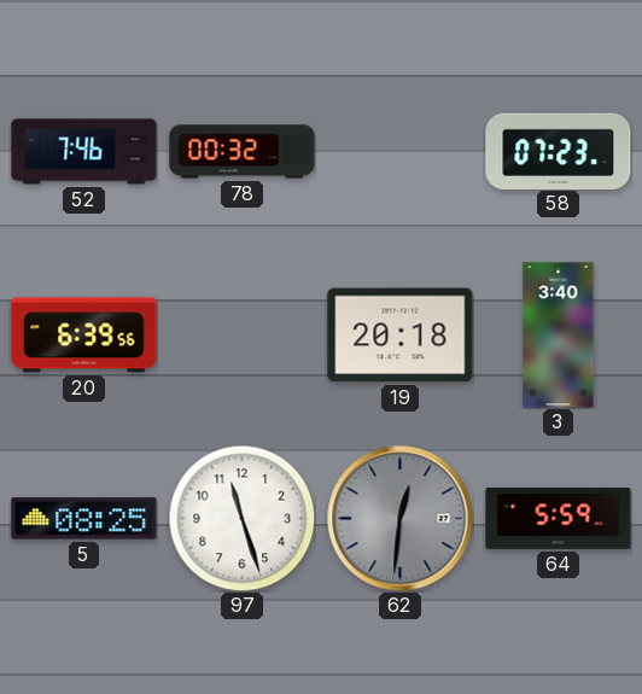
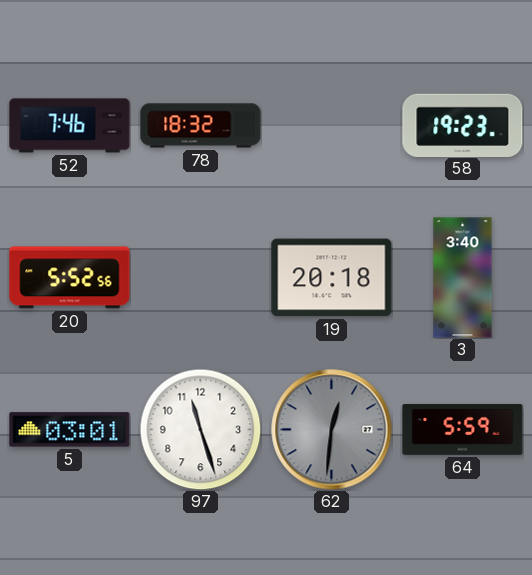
78: 00:32 -> 18:32
58: 07:23 -> 19:23
20: 6:39 -> 5:52
5: 08:25 -> 03:01
